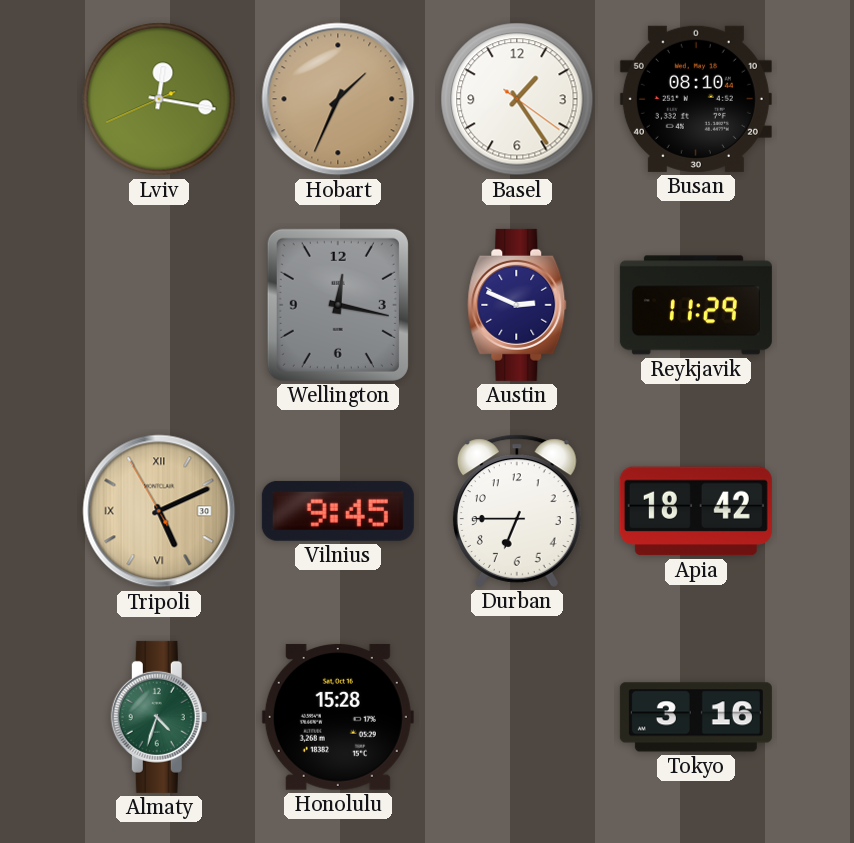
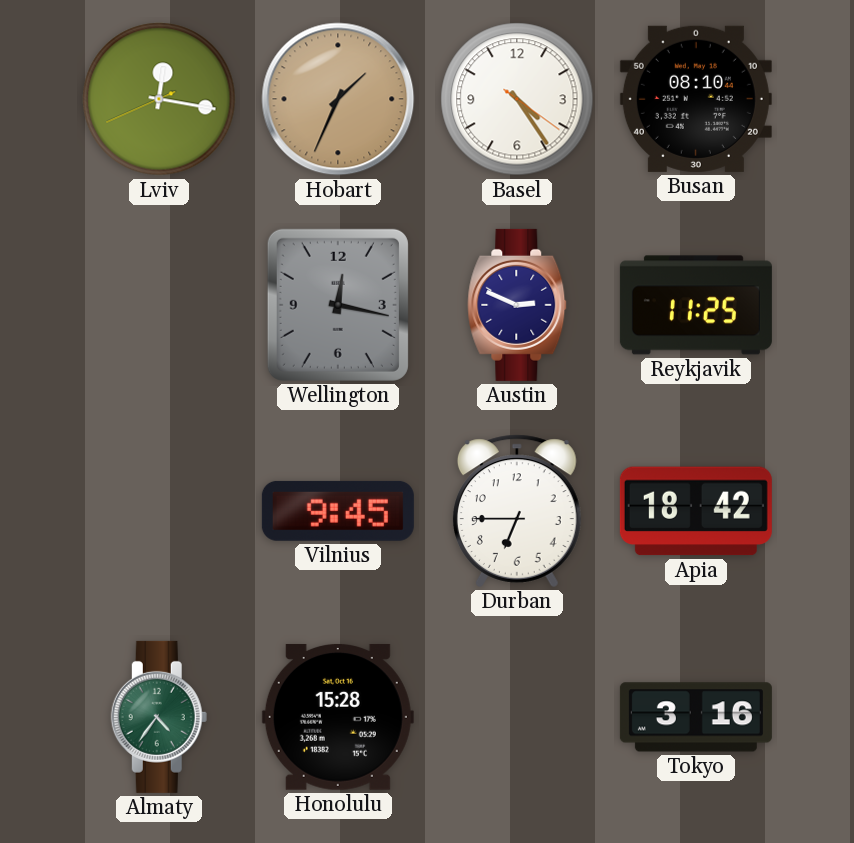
Basel: 1:24 -> 4:24
Reykjavik: 11:29 -> 11:25
Tripoli: 5:10 -> none
Almaty: 4:33 -> 4:36
